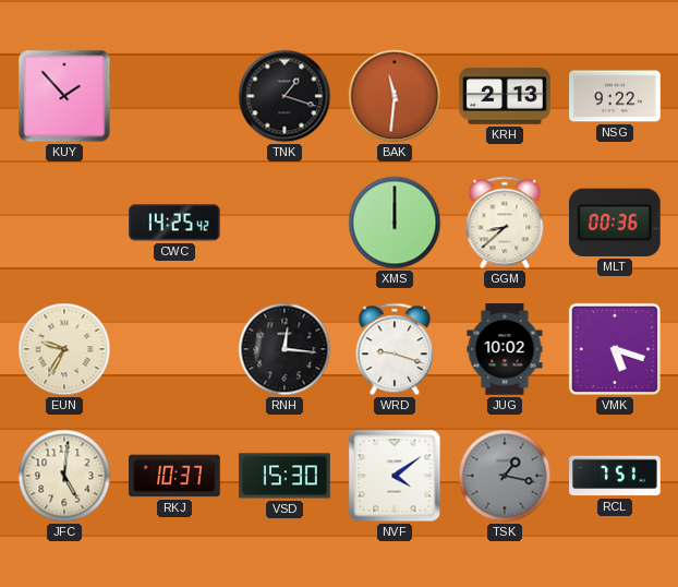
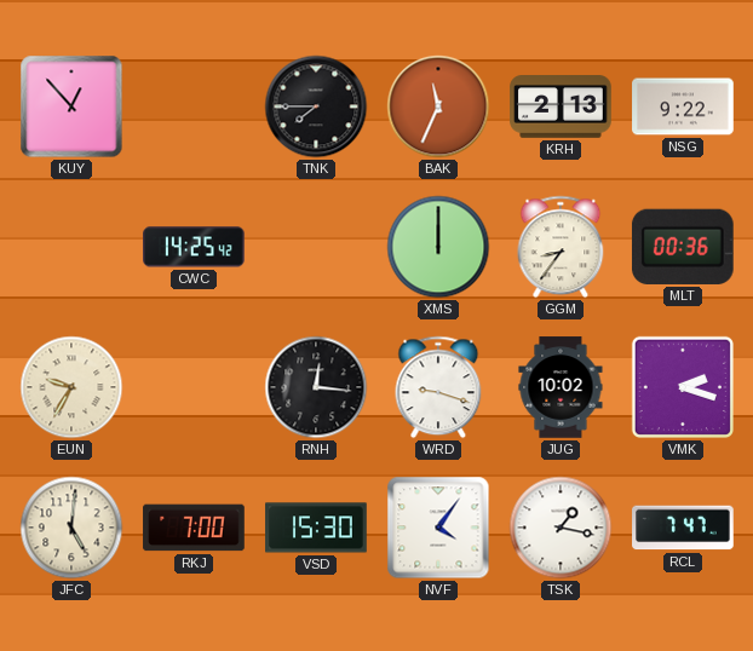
KUY: 1:53 -> 12:53
TNK: 1:18 -> 7:45
BAK: 11:31 -> 11:34
GGM: 8:38 -> 8:36
VMK: 5:18 -> 2:18
RKJ: 10:37 -> 7:00
NVF: 4:09 -> 4:06
TSK dial: grey -> white
RCL: 7:51 -> 7:47
